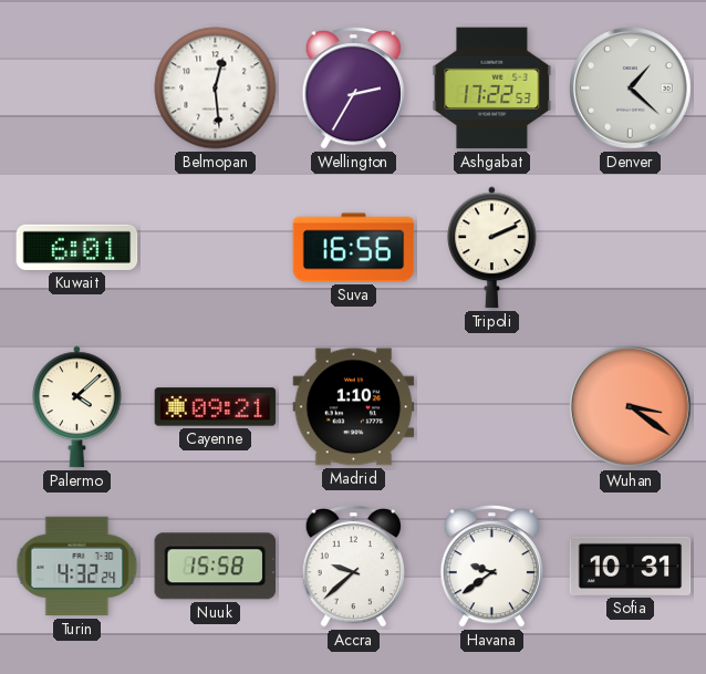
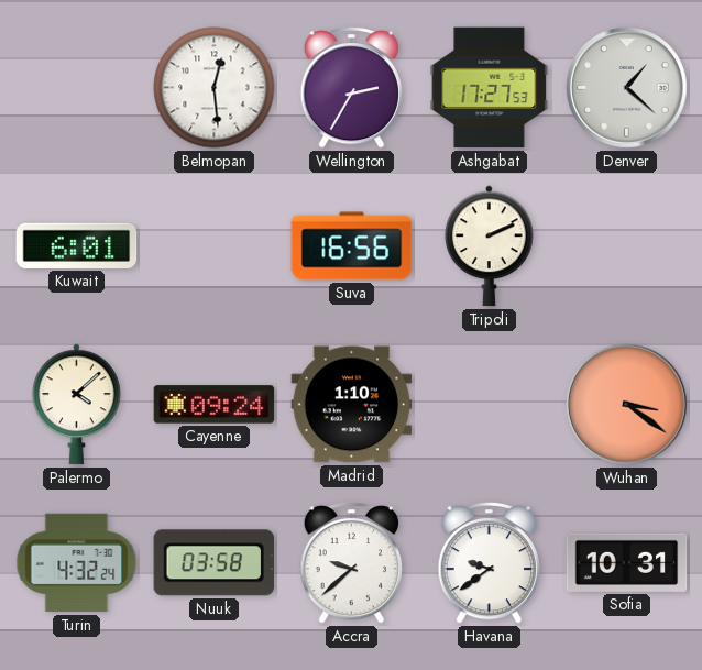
Ashgabat: 17:22 -> 17:27
Cayenne: 09:21 -> 09:24
Nuuk: 15:58 -> 03:58
